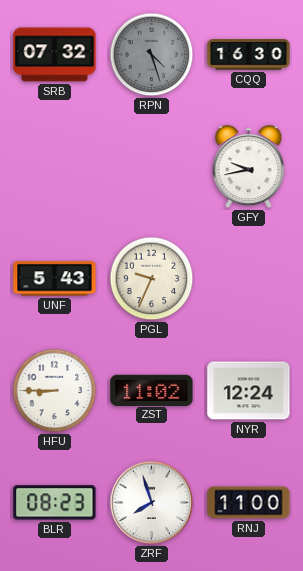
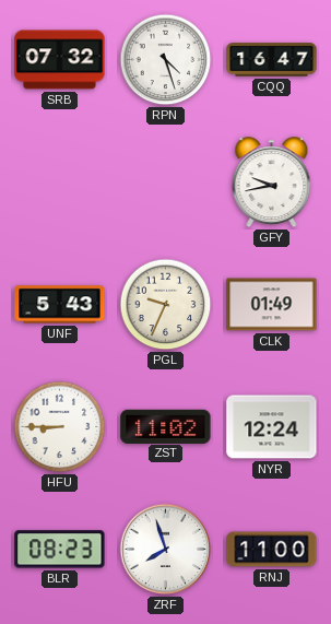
RPN dial: grey -> white
CQQ: 16:30 -> 16:47
CLK: none -> 01:49
